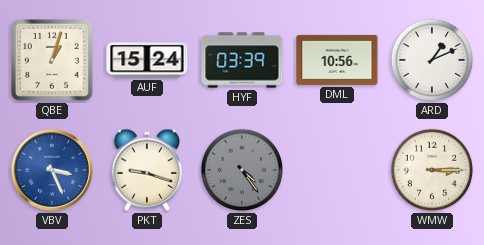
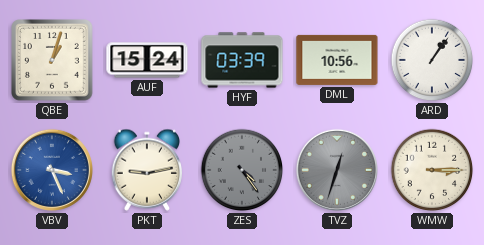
ARD: 1:11 -> 1:06
PKT: 9:18 -> 9:13
TVZ: none -> 12:33
